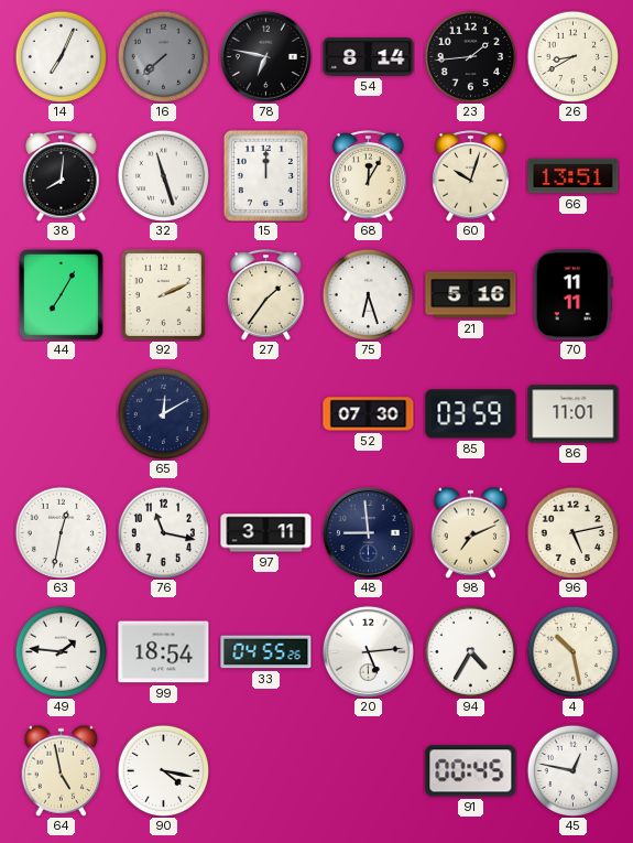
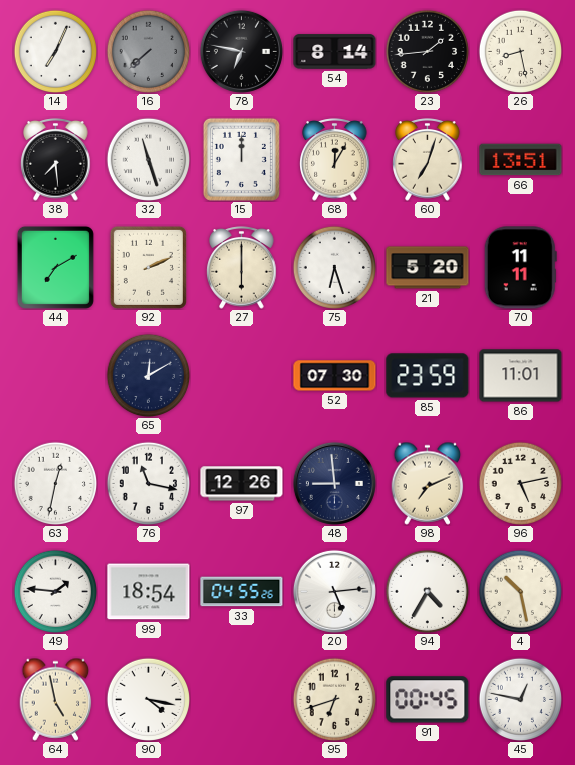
26: 8:40 -> 8:28
38: 8:01 -> 7:29
60: 10:03 -> 7:03
44: 7:05 -> 7:10
27: 1:36 -> 6:00
21: 5:16 -> 5:20
85: 03:59 -> 23:59
97: 3:11 -> 12:26
95: none -> 6:42
